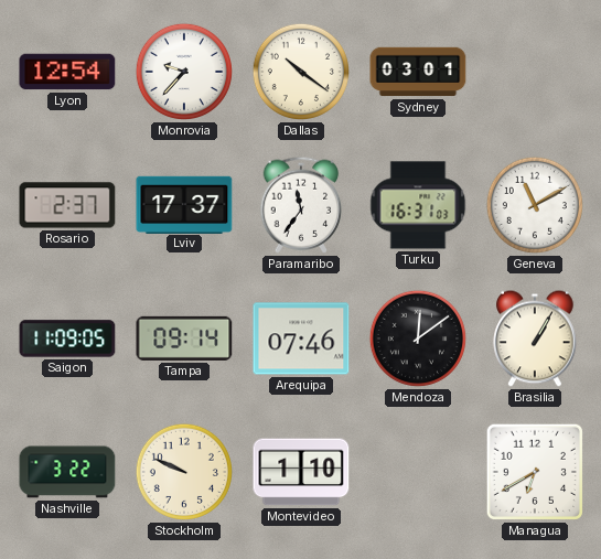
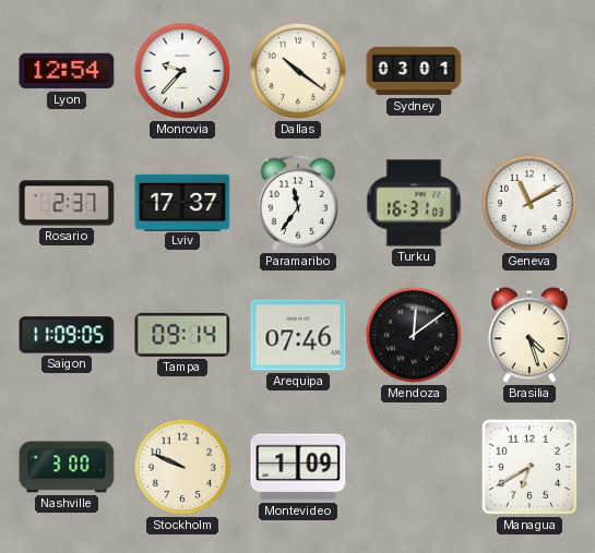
Brasilia: 1:05 -> 4:27
Nashville: 3:22 -> 3:00
Montevideo: 1:10 -> 1:09
